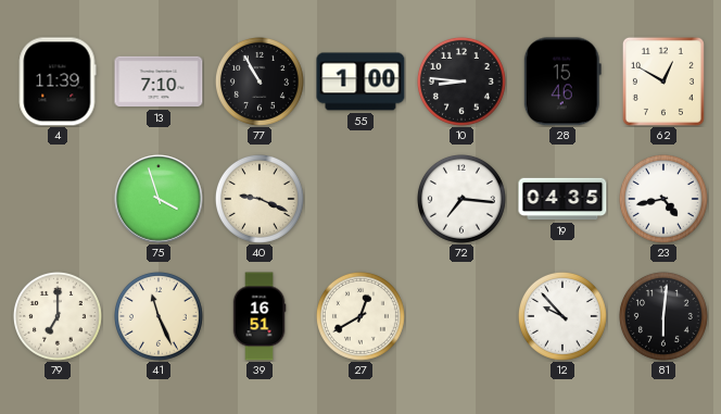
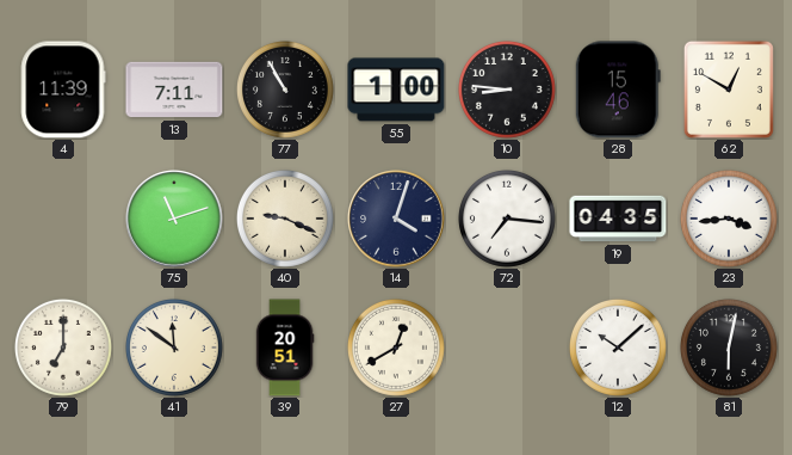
13: 7:10 -> 7:11
75: 3:57 -> 11:12
14: none -> 4:03
23: 4:43 -> 3:44
41: 11:26 -> 11:51
39: 16:51 -> 20:51
12: 9:53 -> 10:08
81: 6:01 -> 6:02
